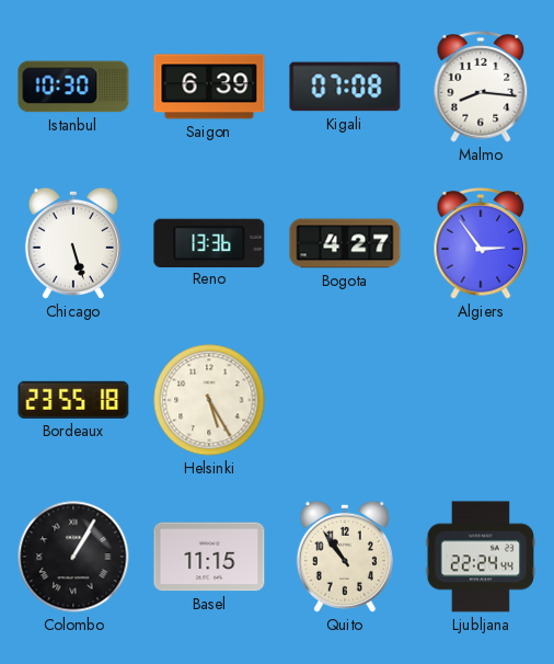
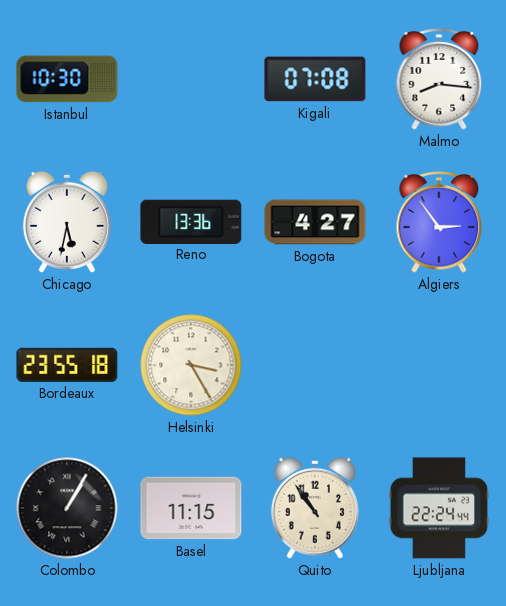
Saigon: 6:39 -> none
Chicago: 5:27 -> 5:32
Helsinki: 5:25 -> 3:25
